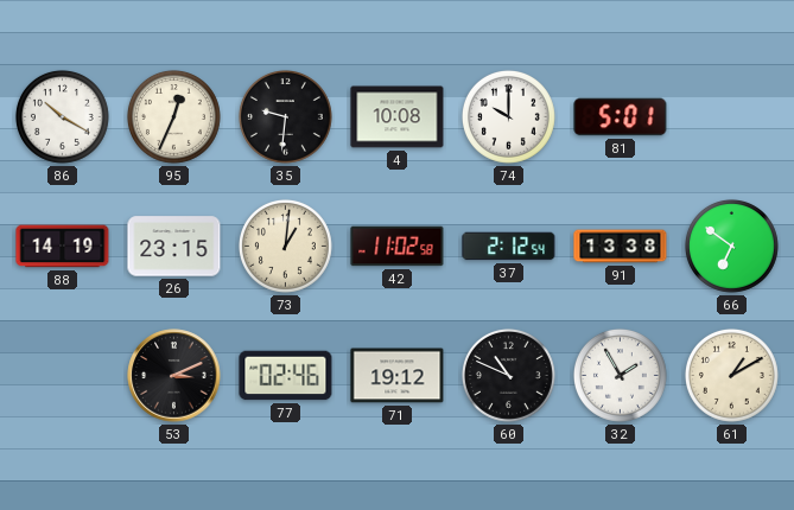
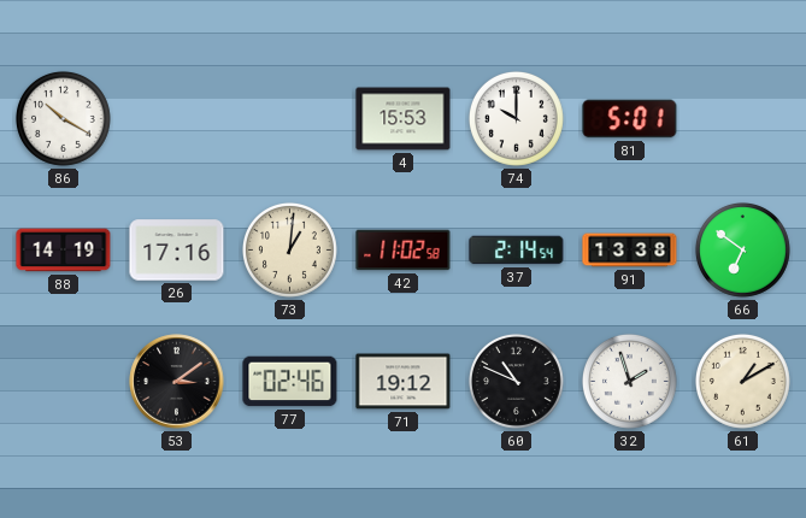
95: 12:34 -> none
35: 9:31 -> none
4: 10:08 -> 15:53
26: 23:15 -> 17:16
37: 2:12 -> 2:14
53: 3:11 -> 3:09
32: 1:55 -> 1:57
